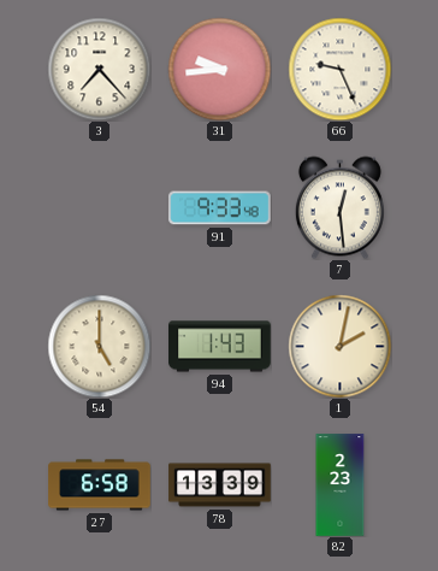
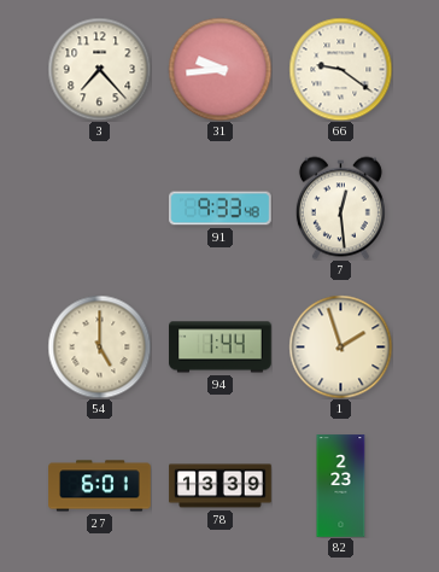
66: 9:26 -> 9:21
94: 1:43 -> 1:44
1: 2:02 -> 1:57
27: 6:58 -> 6:01
